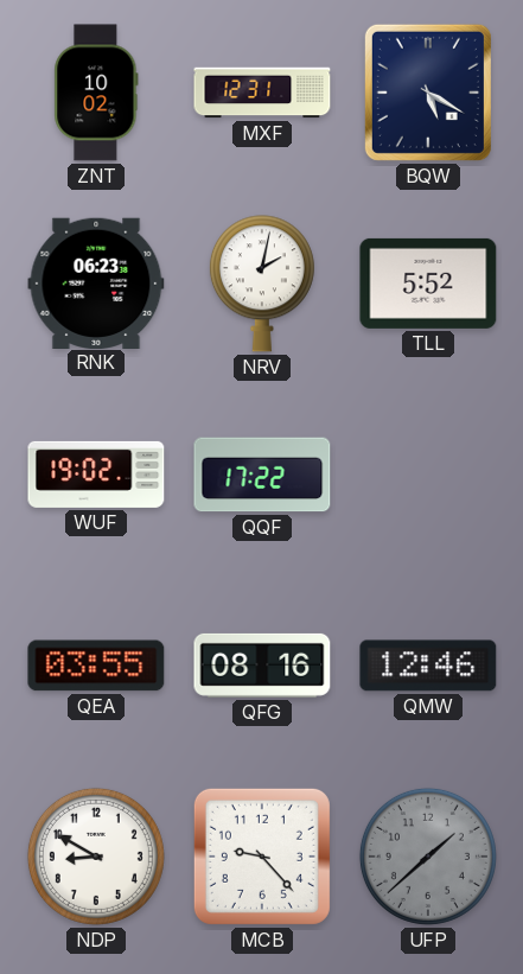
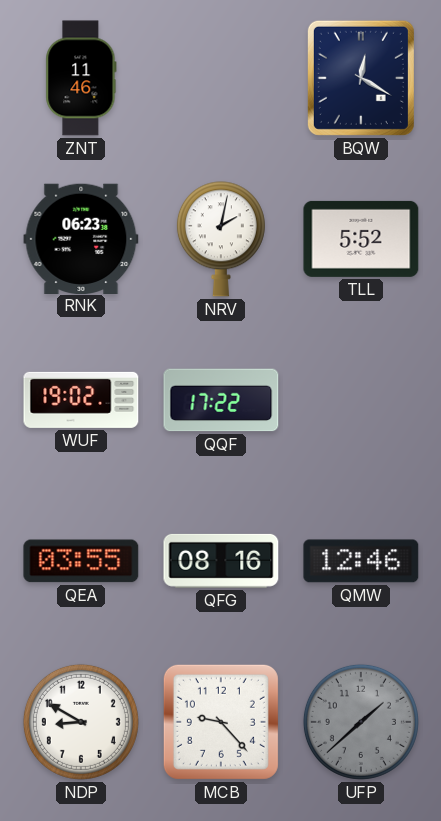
ZNT: 10:02 -> 11:46
MXF: 12:31 -> none
BQW: 5:20 -> 12:20
